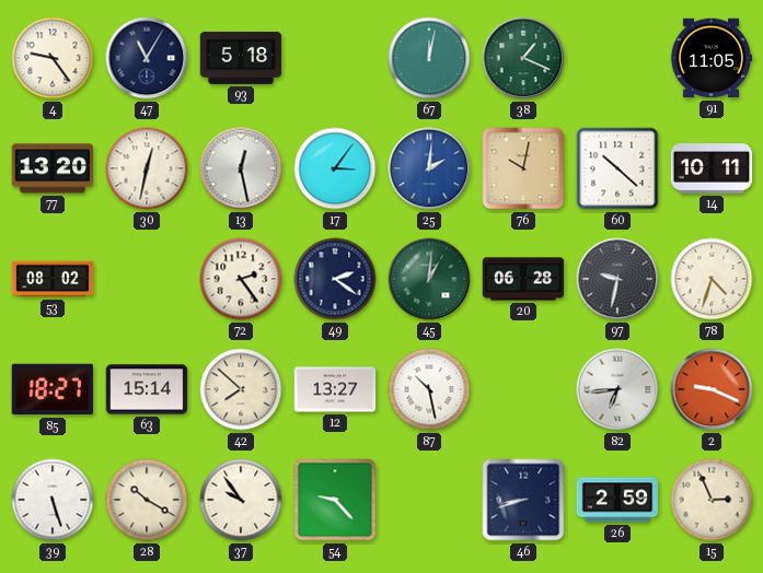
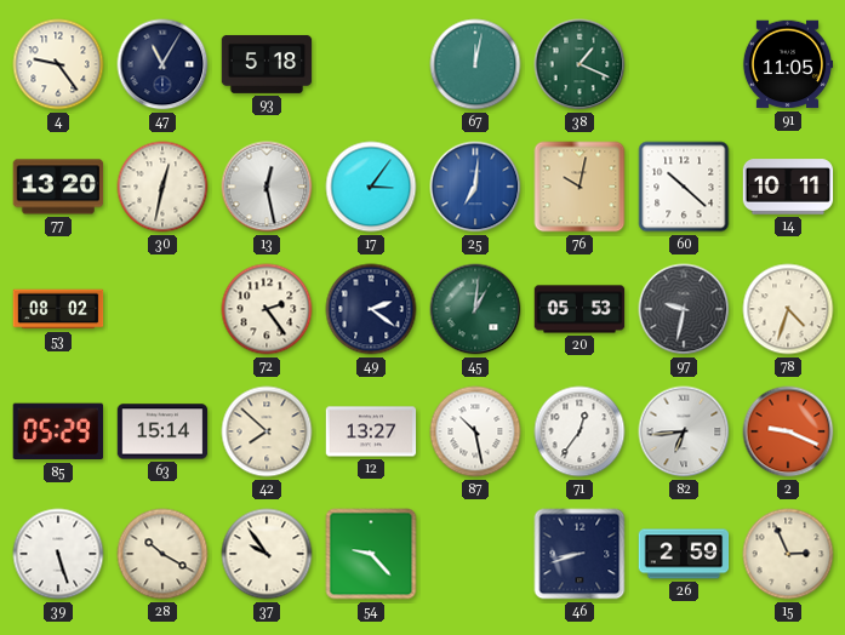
25: 2:01 -> 7:01
20: 06:28 -> 05:53
85: 18:27 -> 05:29
71: none -> 12:36
